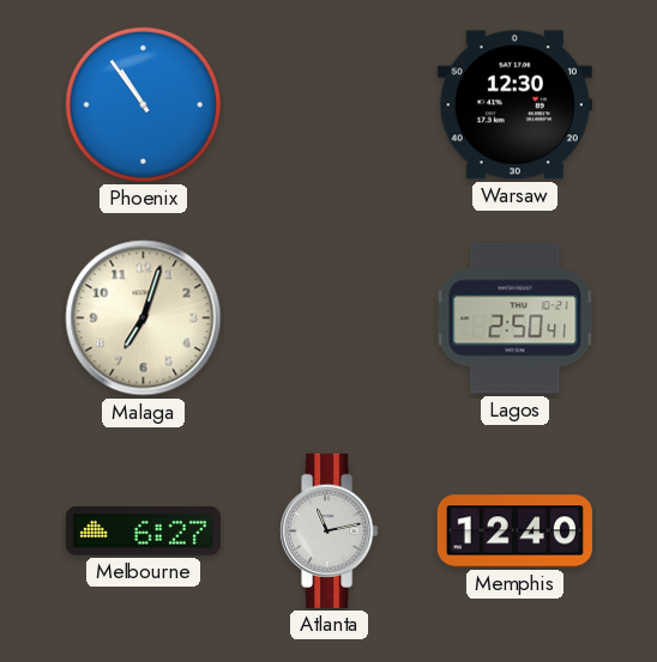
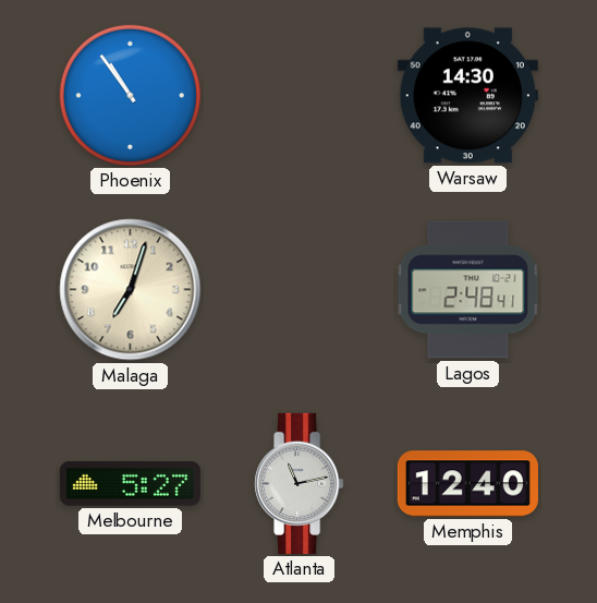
Warsaw: 12:30 -> 14:30
Lagos: 2:50 -> 2:48
Melbourne: 6:27 -> 5:27
